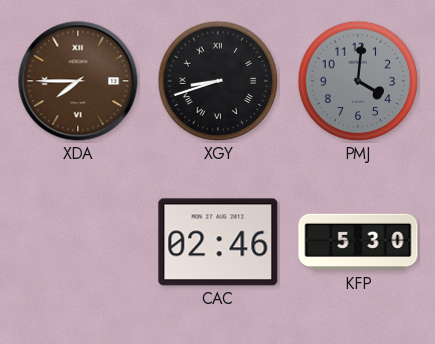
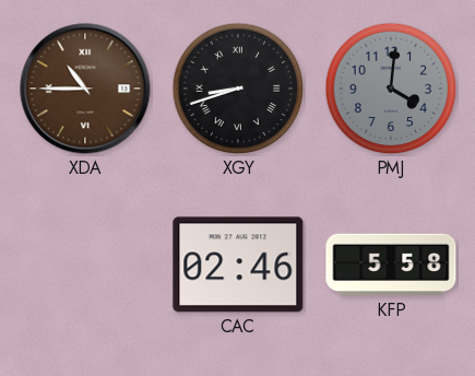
XDA: 7:45 -> 10:45
KFP: 5:30 -> 5:58
